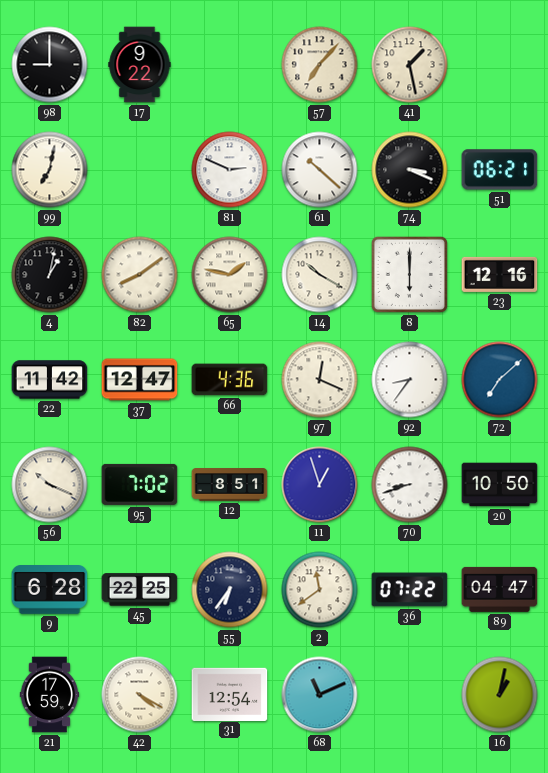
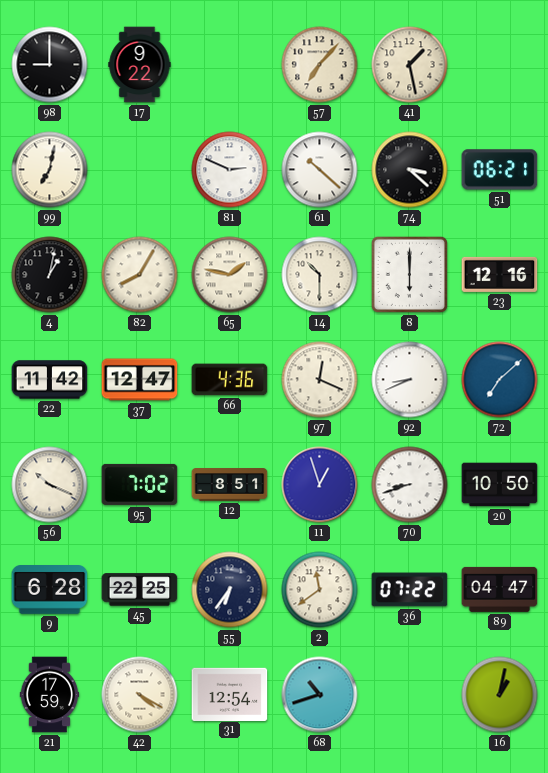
74: 3:19 -> 3:22
82: 8:09 -> 8:05
14: 10:20 -> 10:30
92: 8:36 -> 8:41
68: 11:11 -> 10:42
